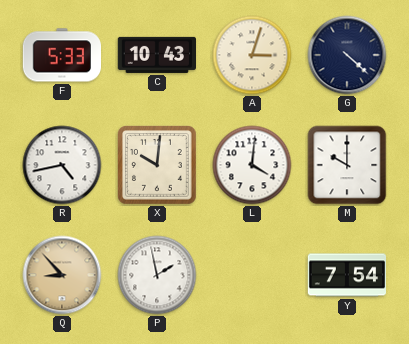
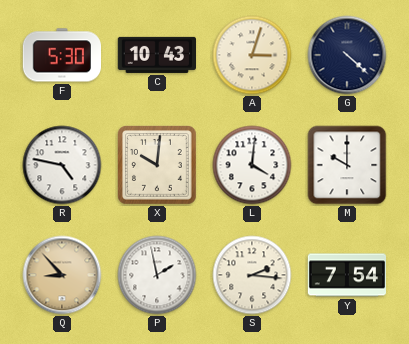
F: 5:33 -> 5:30
R: 4:43 -> 4:47
S: none -> 2:16
